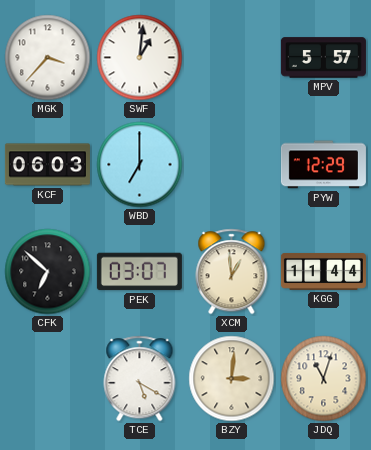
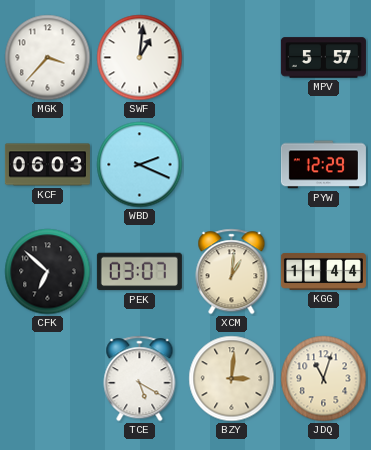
WBD: 7:00 -> 2:19
XCM: 12:59 -> 1:01
